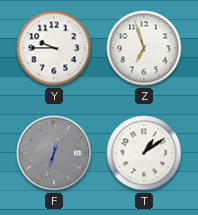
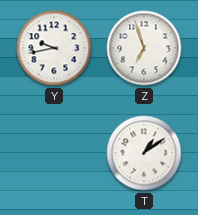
Y: 9:45 -> 9:43
F: 12:33 -> none
